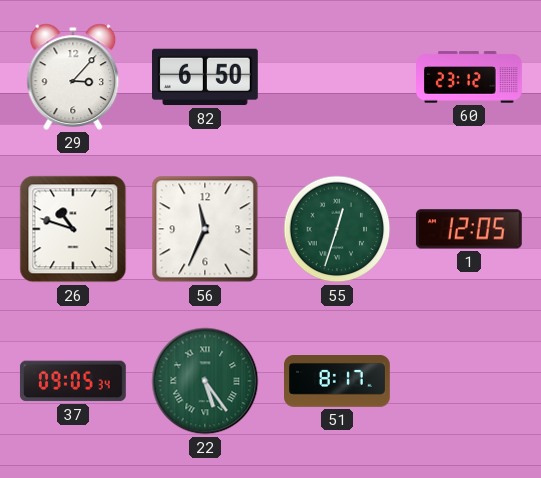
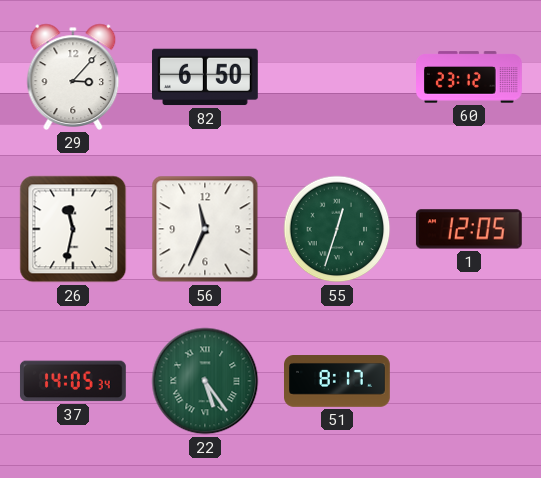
26: 10:48 -> 11:32
37: 09:05 -> 14:05
